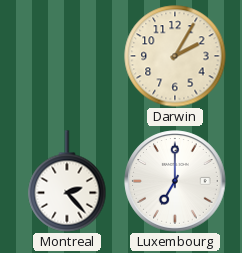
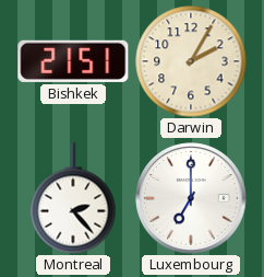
Bishkek: none -> 21:51
